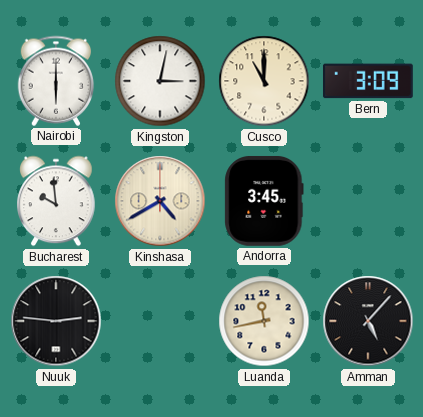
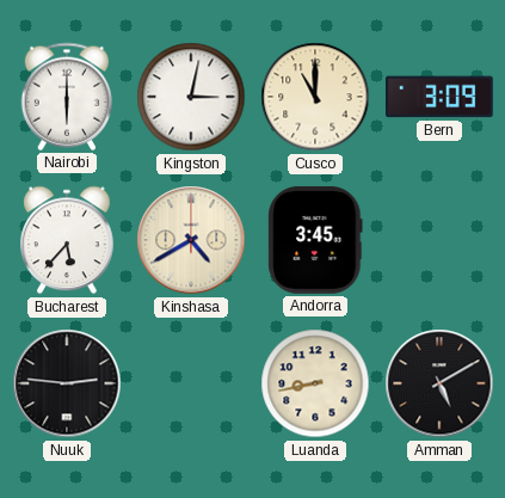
Bucharest: 9:59 -> 5:37
Luanda: 11:43 -> 8:43
Amman: 5:07 -> 5:10
